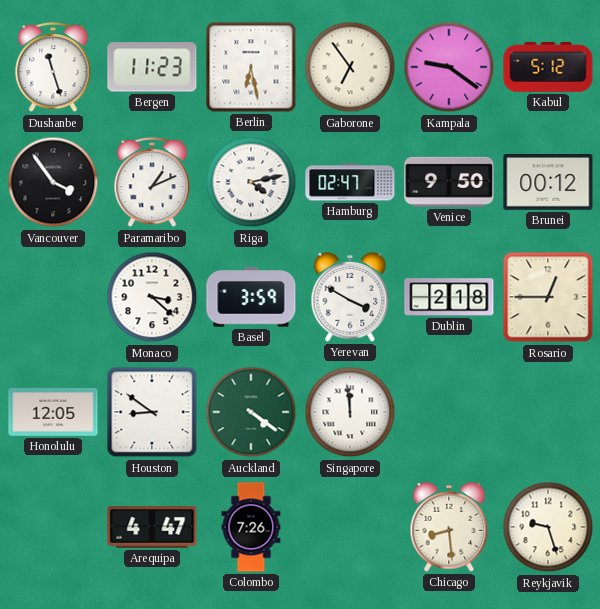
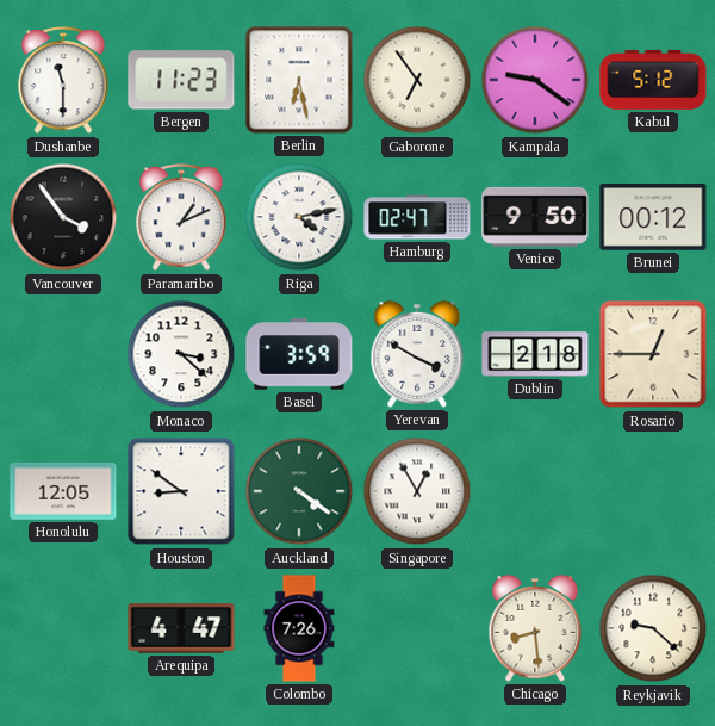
Dushanbe: 11:27 -> 11:30
Singapore: 11:59 -> 12:55
Reykjavik: 9:27 -> 9:22
